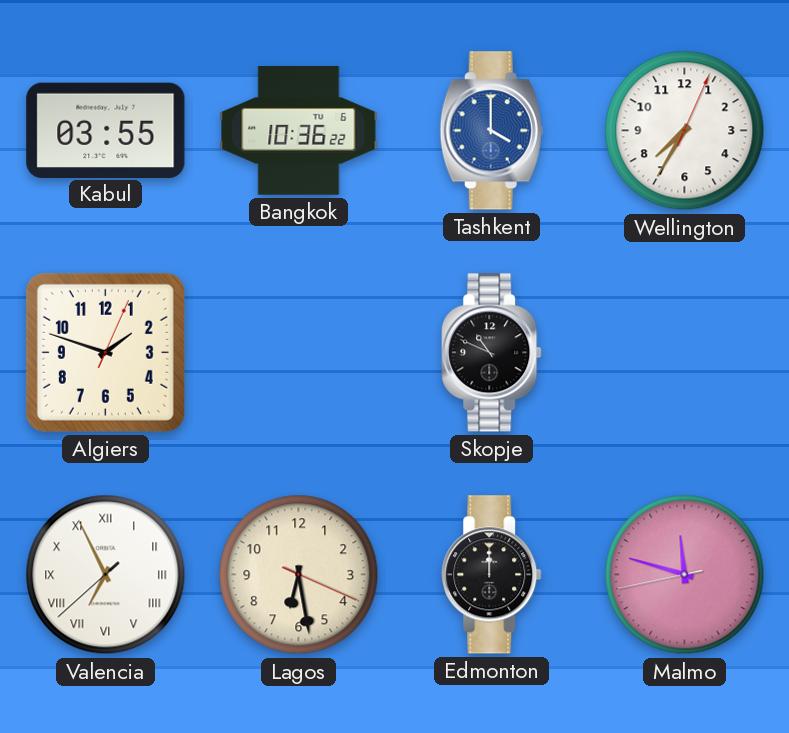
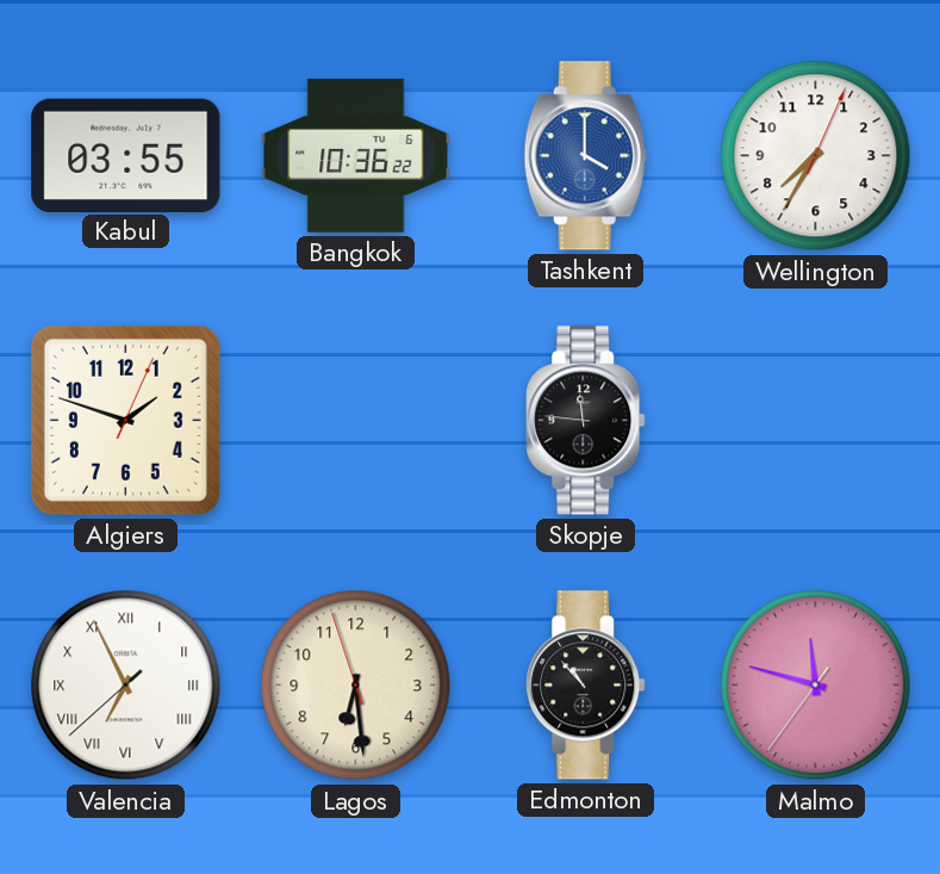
Skopje: 10:49 -> 11:46
Lagos: 6:28:19 -> 6:28:57
Edmonton: 12:00 -> 10:53
Malmo: 11:47:43 -> 11:47:36
